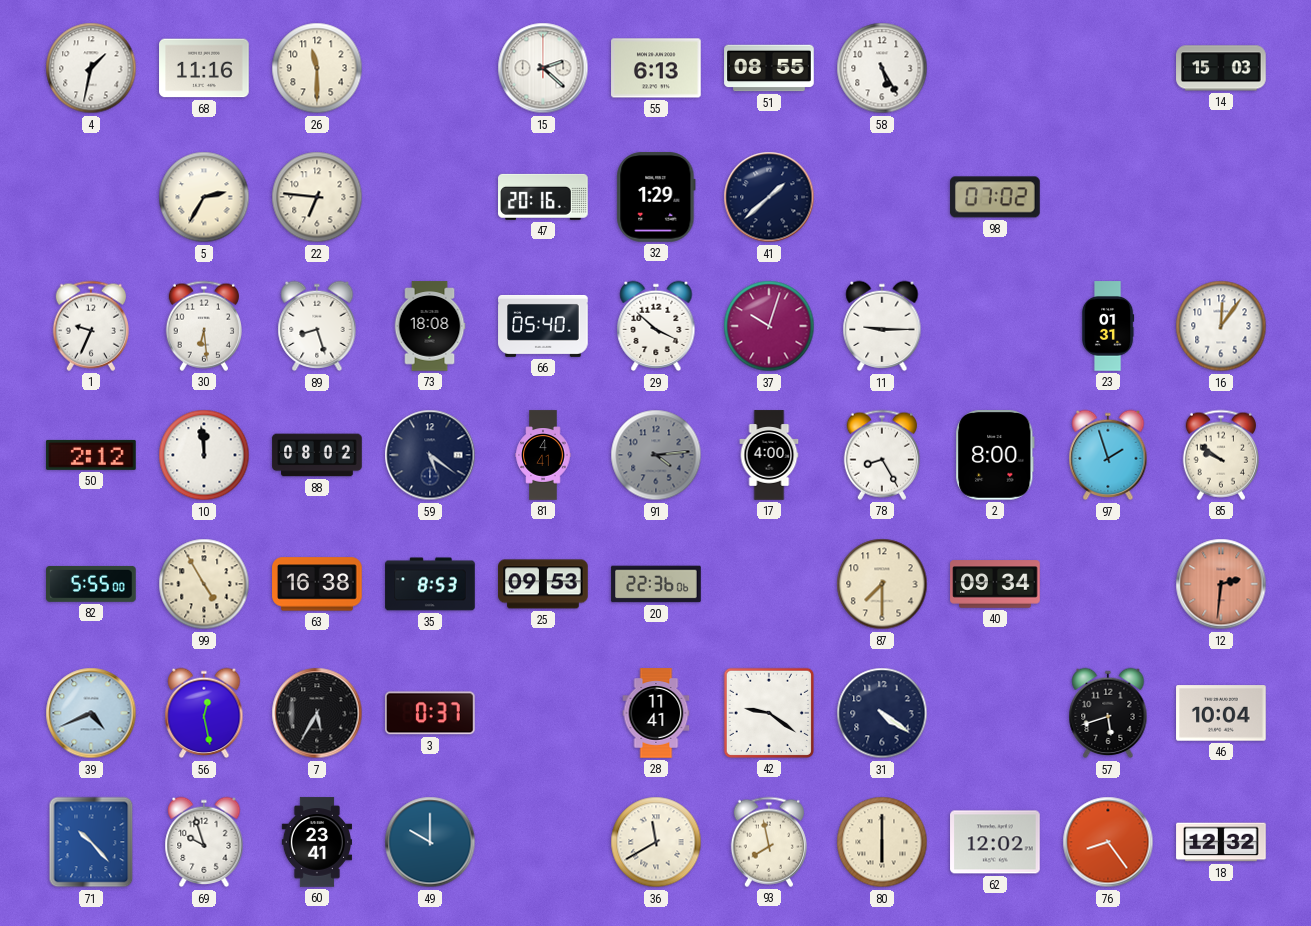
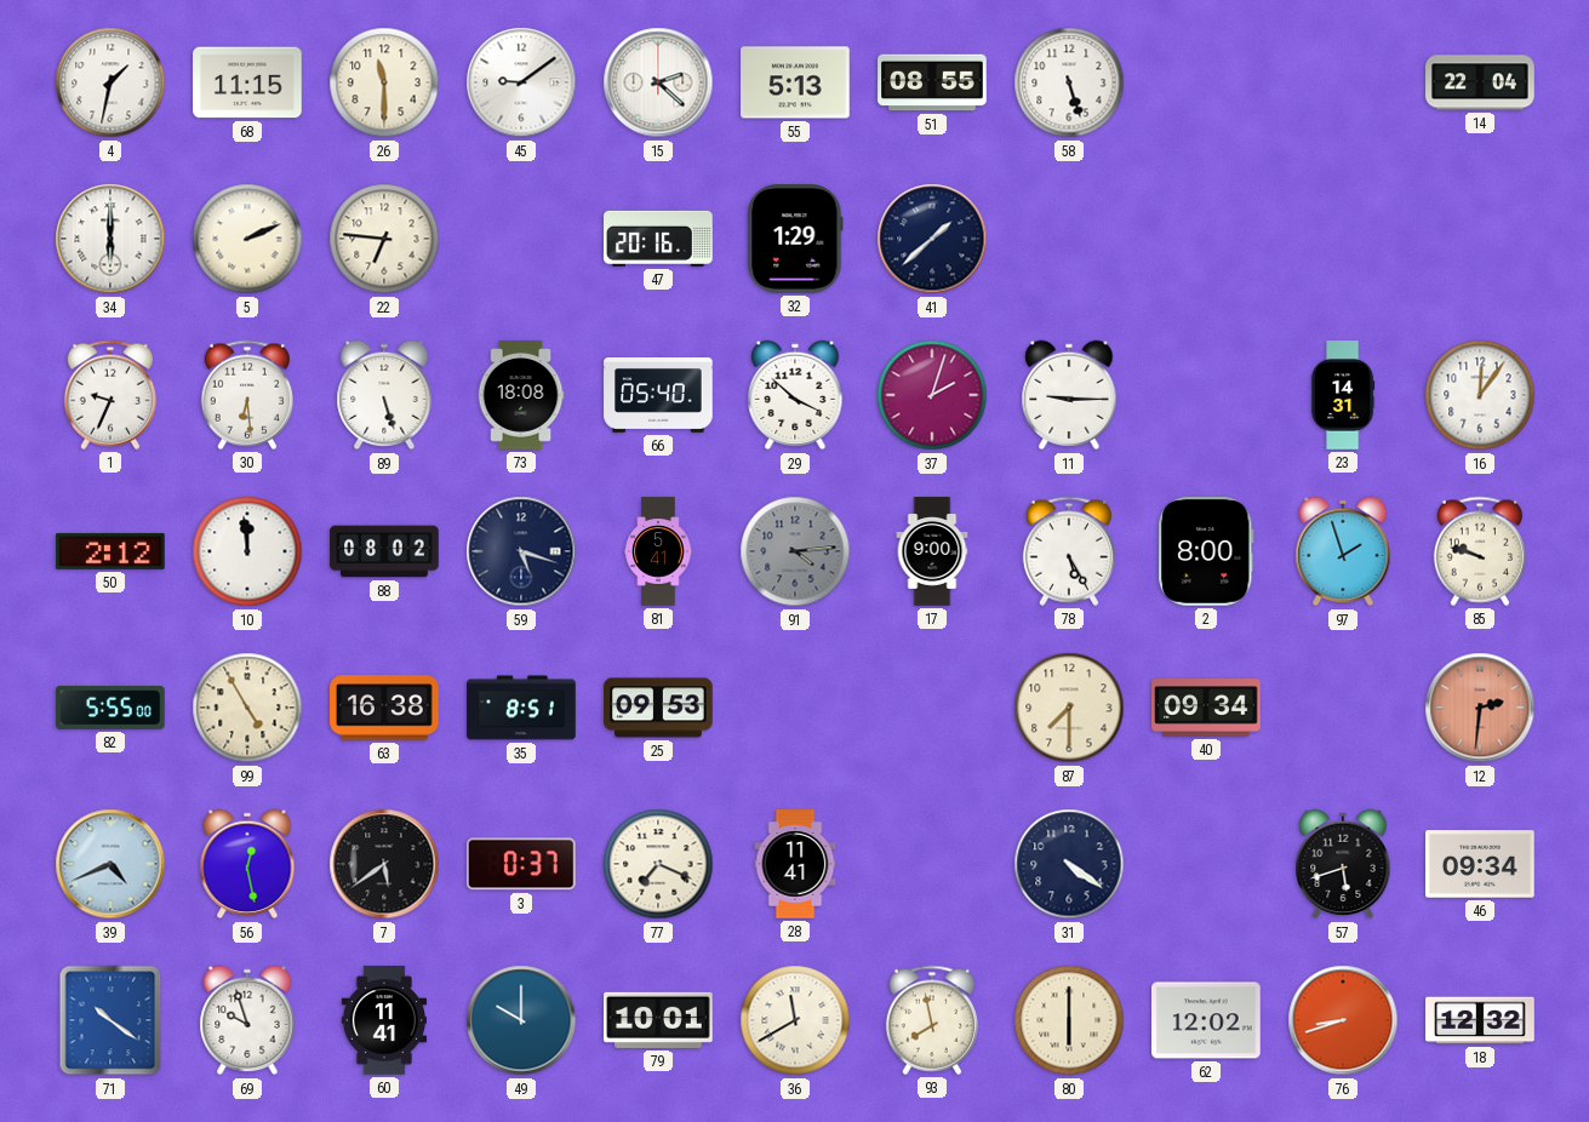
68: 11:16 -> 11:15
45: none -> 9:09
55: 6:13 -> 5:13
58: 5:25 -> 5:27
14: 15:03 -> 22:04
34: none -> 6:00
5: 2:35 -> 2:11
98: 07:02 -> none
89: 8:27 -> 5:27
37: 10:03 -> 2:03
23: 01:31 -> 14:31
59: 5:21 -> 5:18
81: 4:41 -> 5:41
17: 4:00 -> 9:00
78: 8:25 -> 5:25
85: 9:51 -> 9:48
35: 8:53 -> 8:51
20: 22:36 -> none
7: 5:35 -> 5:39
77: none -> 7:19
42: 9:21 -> none
46: 10:04 -> 09:34
71: 10:23 -> 10:21
60: 23:41 -> 11:41
79: none -> 10:01
76: 8:24 -> 8:42
